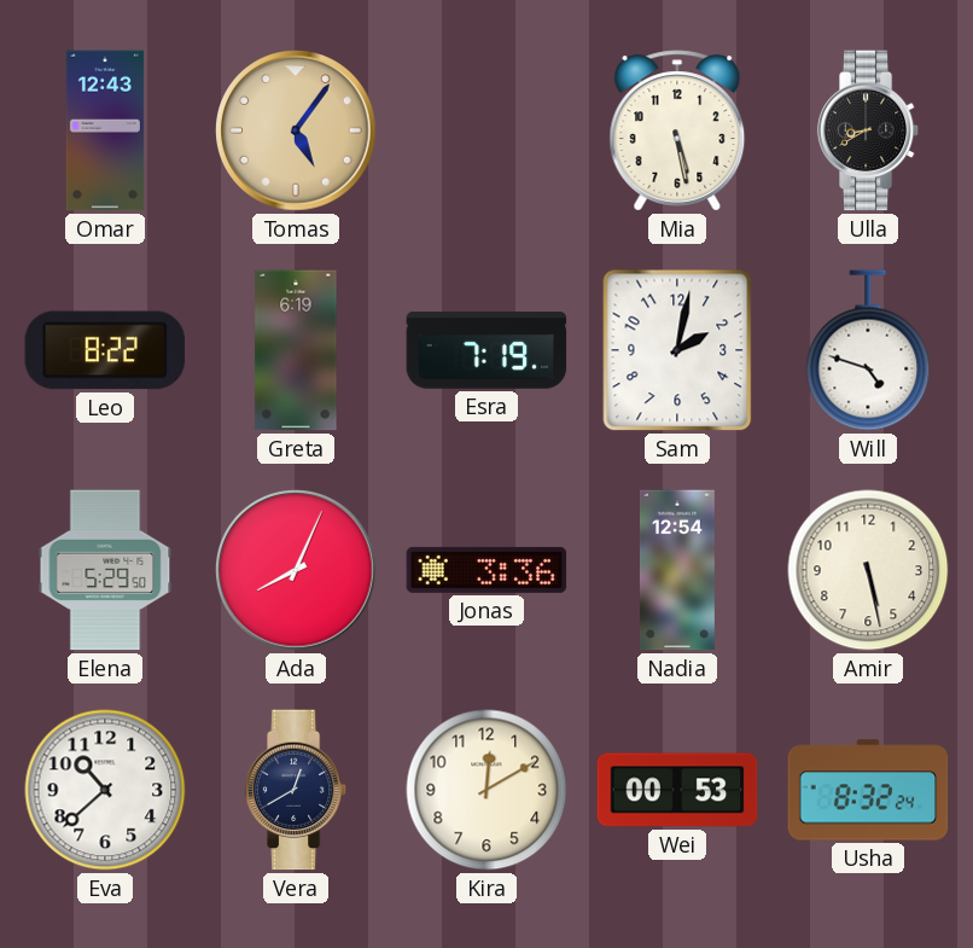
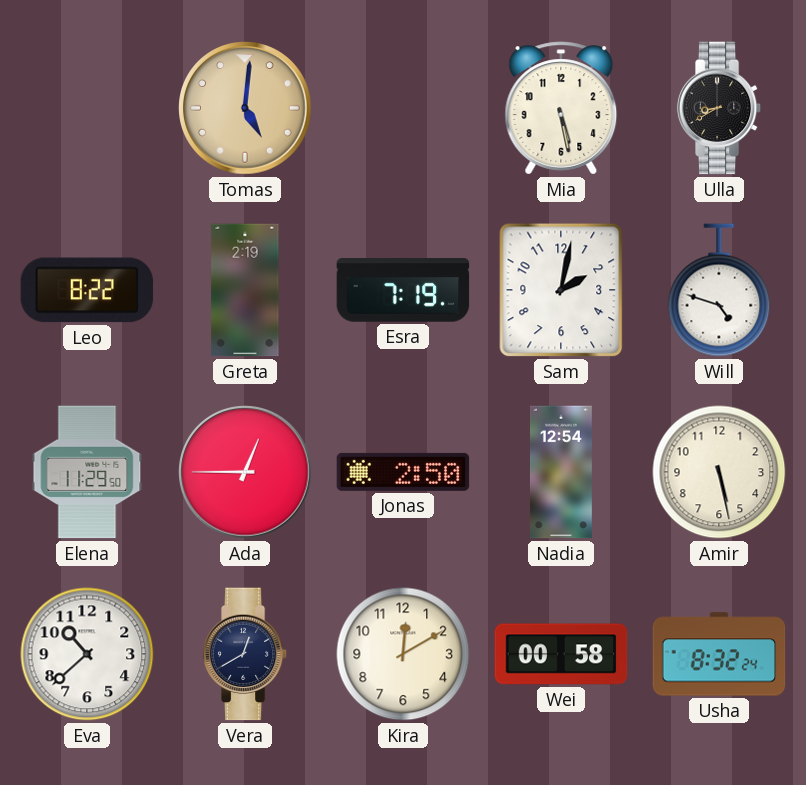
Omar: 12:43 -> none
Tomas: 5:06 -> 5:01
Greta: 6:19 -> 2:19
Elena: 5:29 -> 11:29
Ada: 8:04 -> 12:45
Jonas: 3:36 -> 2:50
Wei: 00:53 -> 00:58
